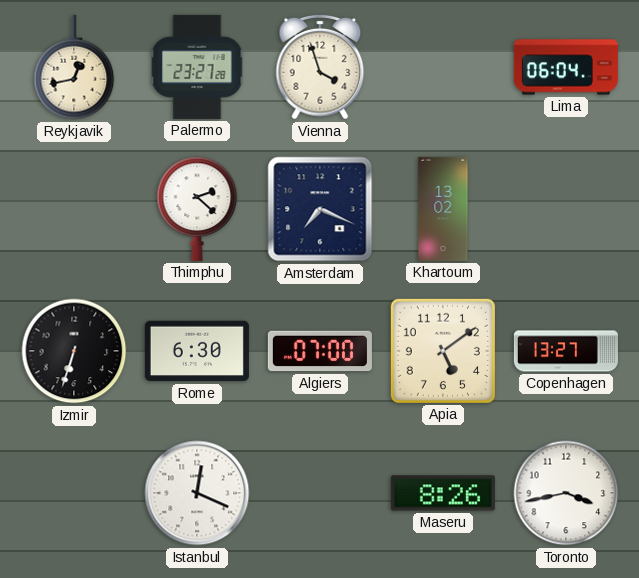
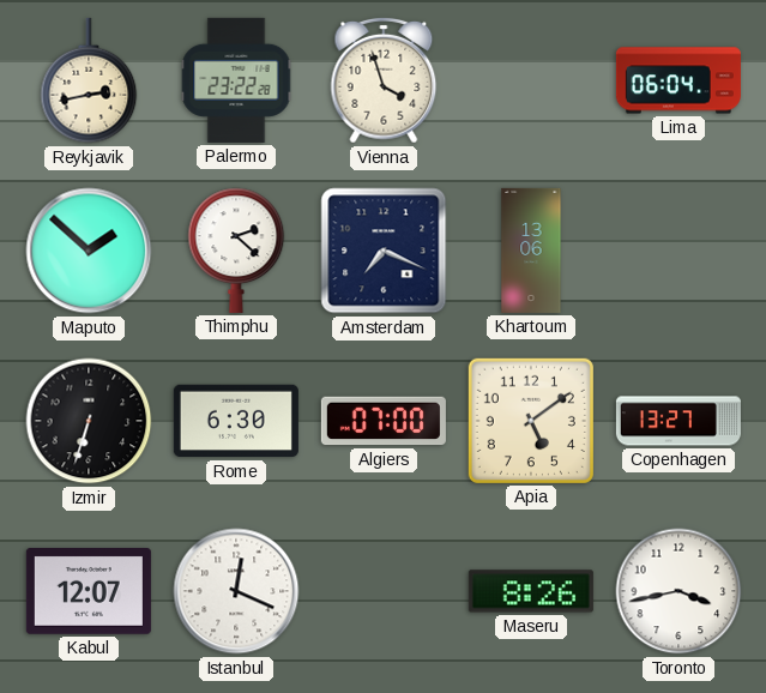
Reykjavik: 12:43 -> 2:43
Palermo: 23:27 -> 23:22
Maputo: none -> 1:52
Khartoum: 13:02 -> 13:06
Kabul: none -> 12:07
